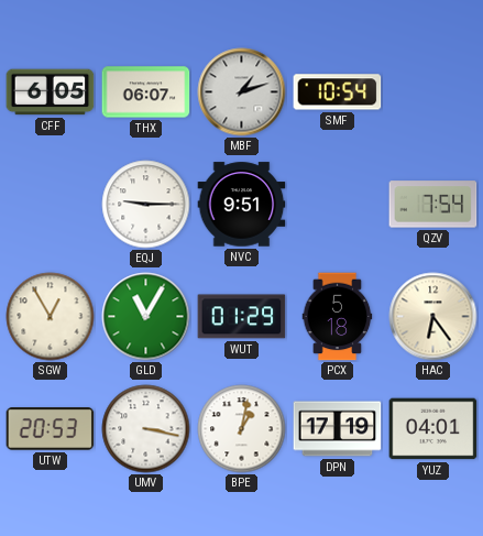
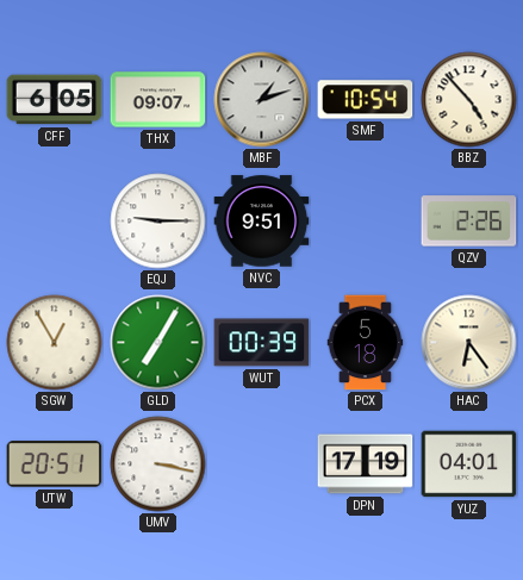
THX: 06:07 -> 09:07
BBZ: none -> 4:53
QZV: 7:54 -> 2:26
GLD: 11:05 -> 7:05
WUT: 01:29 -> 00:39
UTW: 20:53 -> 20:51
BPE: 1:02 -> none
